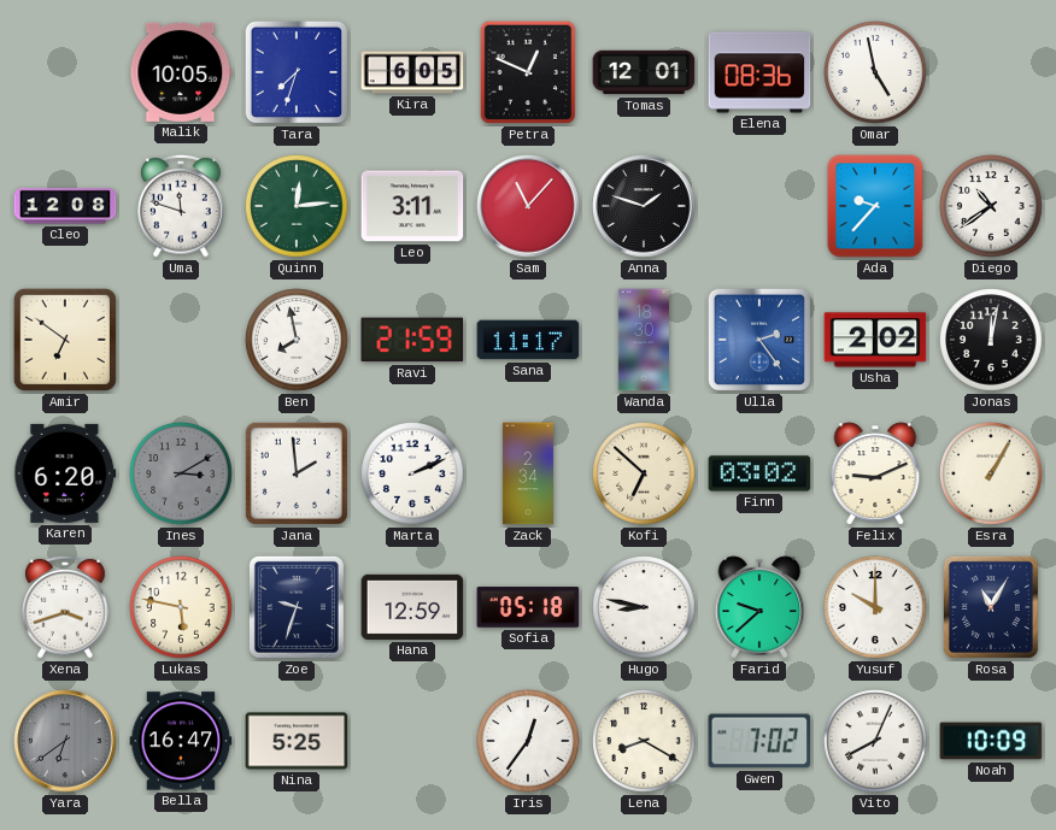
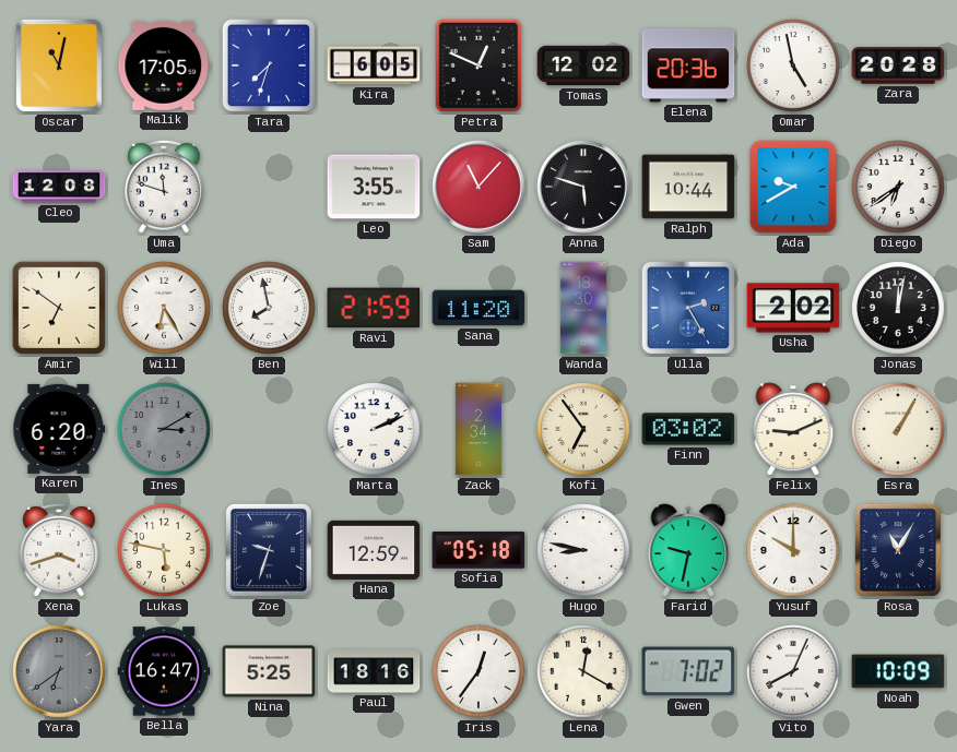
Oscar: none -> 11:02
Malik: 10:05 -> 17:05
Tomas: 12:01 -> 12:02
Elena: 08:36 -> 20:36
Zara: none -> 20:28
Quinn: 12:14 -> none
Leo: 3:11 -> 3:55
Anna: 1:48 -> 5:48
Ralph: none -> 10:44
Ada: 9:37 -> 9:40
Diego: 10:39 -> 6:39
Will: none -> 6:25
Sana: 11:17 -> 11:20
Ulla: 2:24 -> 2:25
Jana: 1:59 -> none
Kofi: 6:52 -> 6:54
Farid: 9:38 -> 9:32
Paul: none -> 18:16
Lena: 8:20 -> 12:20
